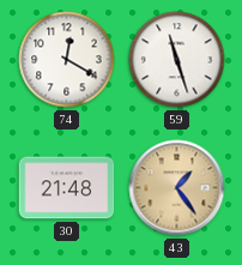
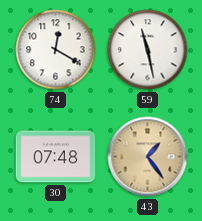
59: 11:27 -> 11:28
30: 21:48 -> 07:48
